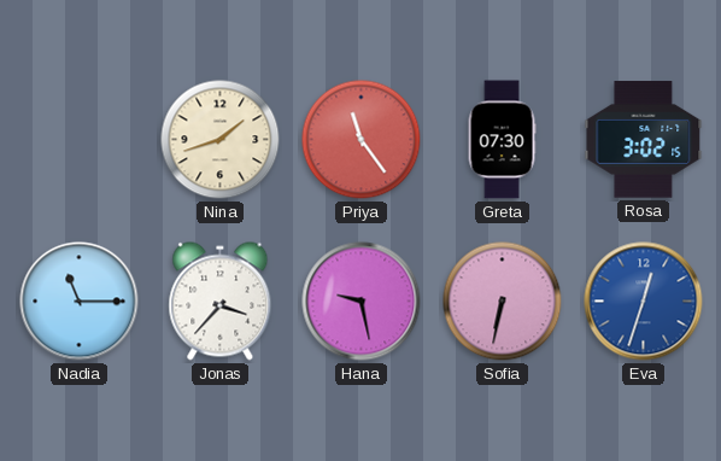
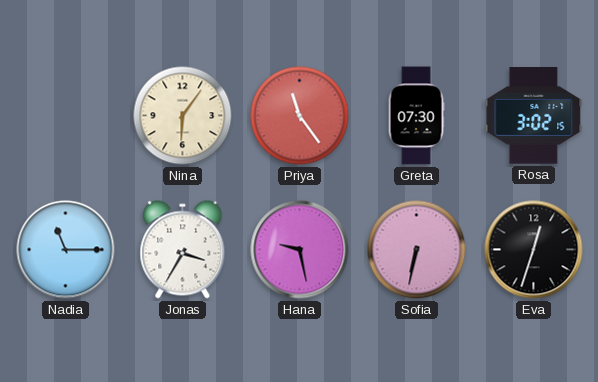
Nina: 1:42 -> 6:06
Jonas: 3:37 -> 3:35
Eva dial: blue -> black
